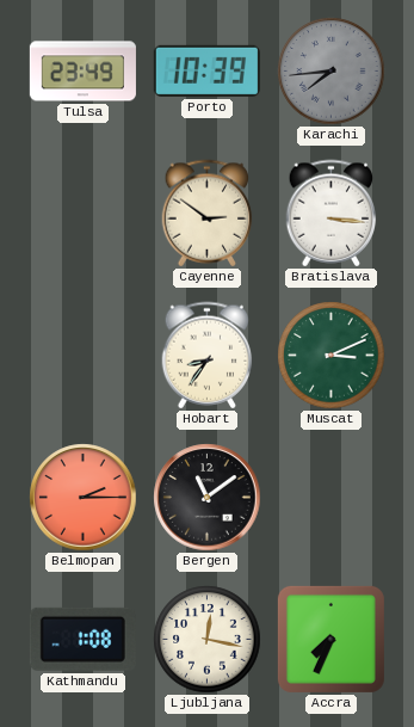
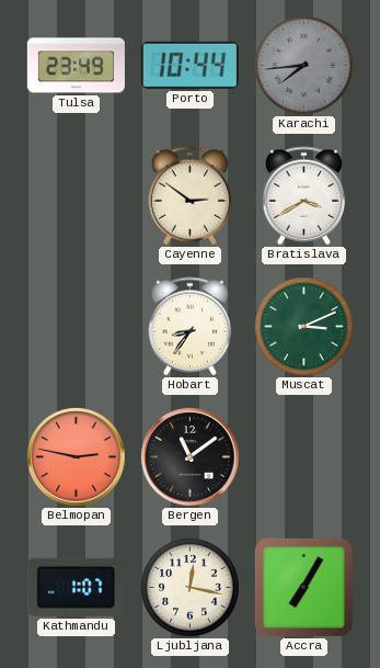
Porto: 10:39 -> 10:44
Bratislava: 3:16 -> 3:40
Belmopan: 2:15 -> 2:47
Kathmandu: 1:08 -> 1:07
Accra: 7:34 -> 7:05
